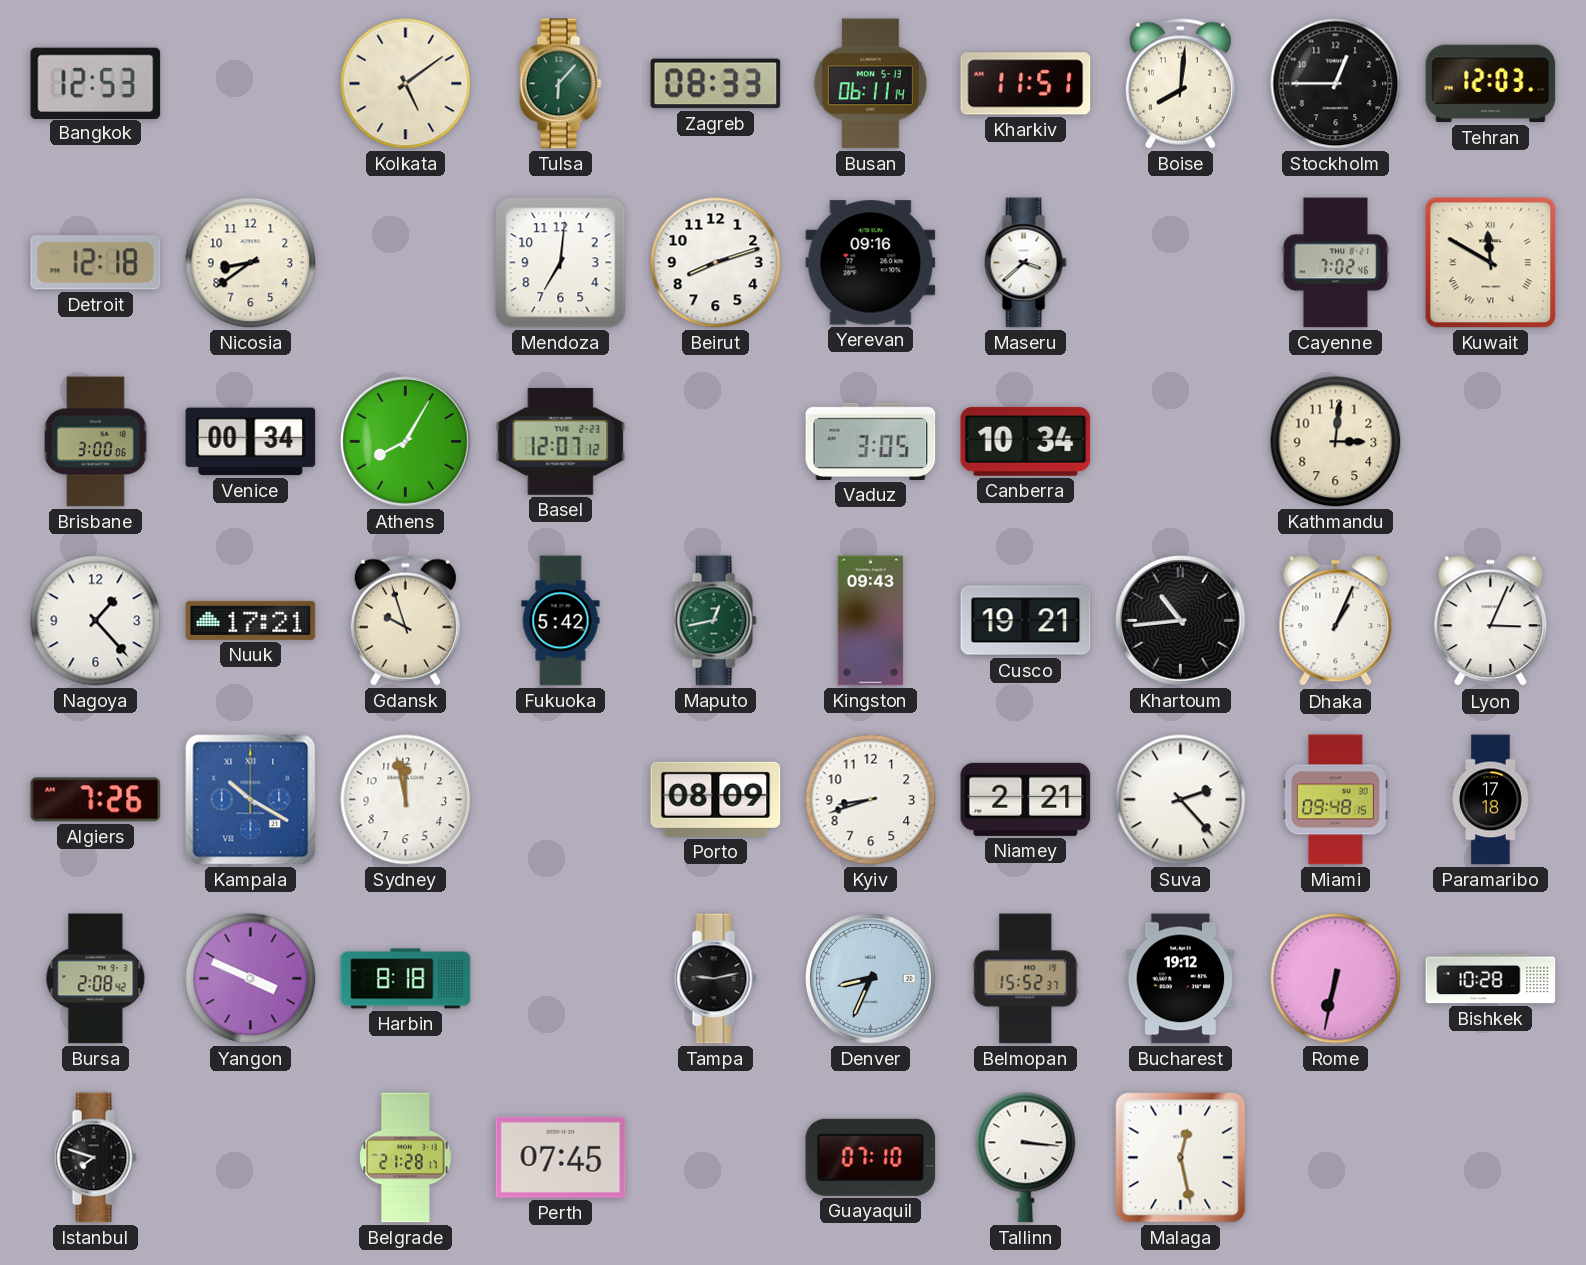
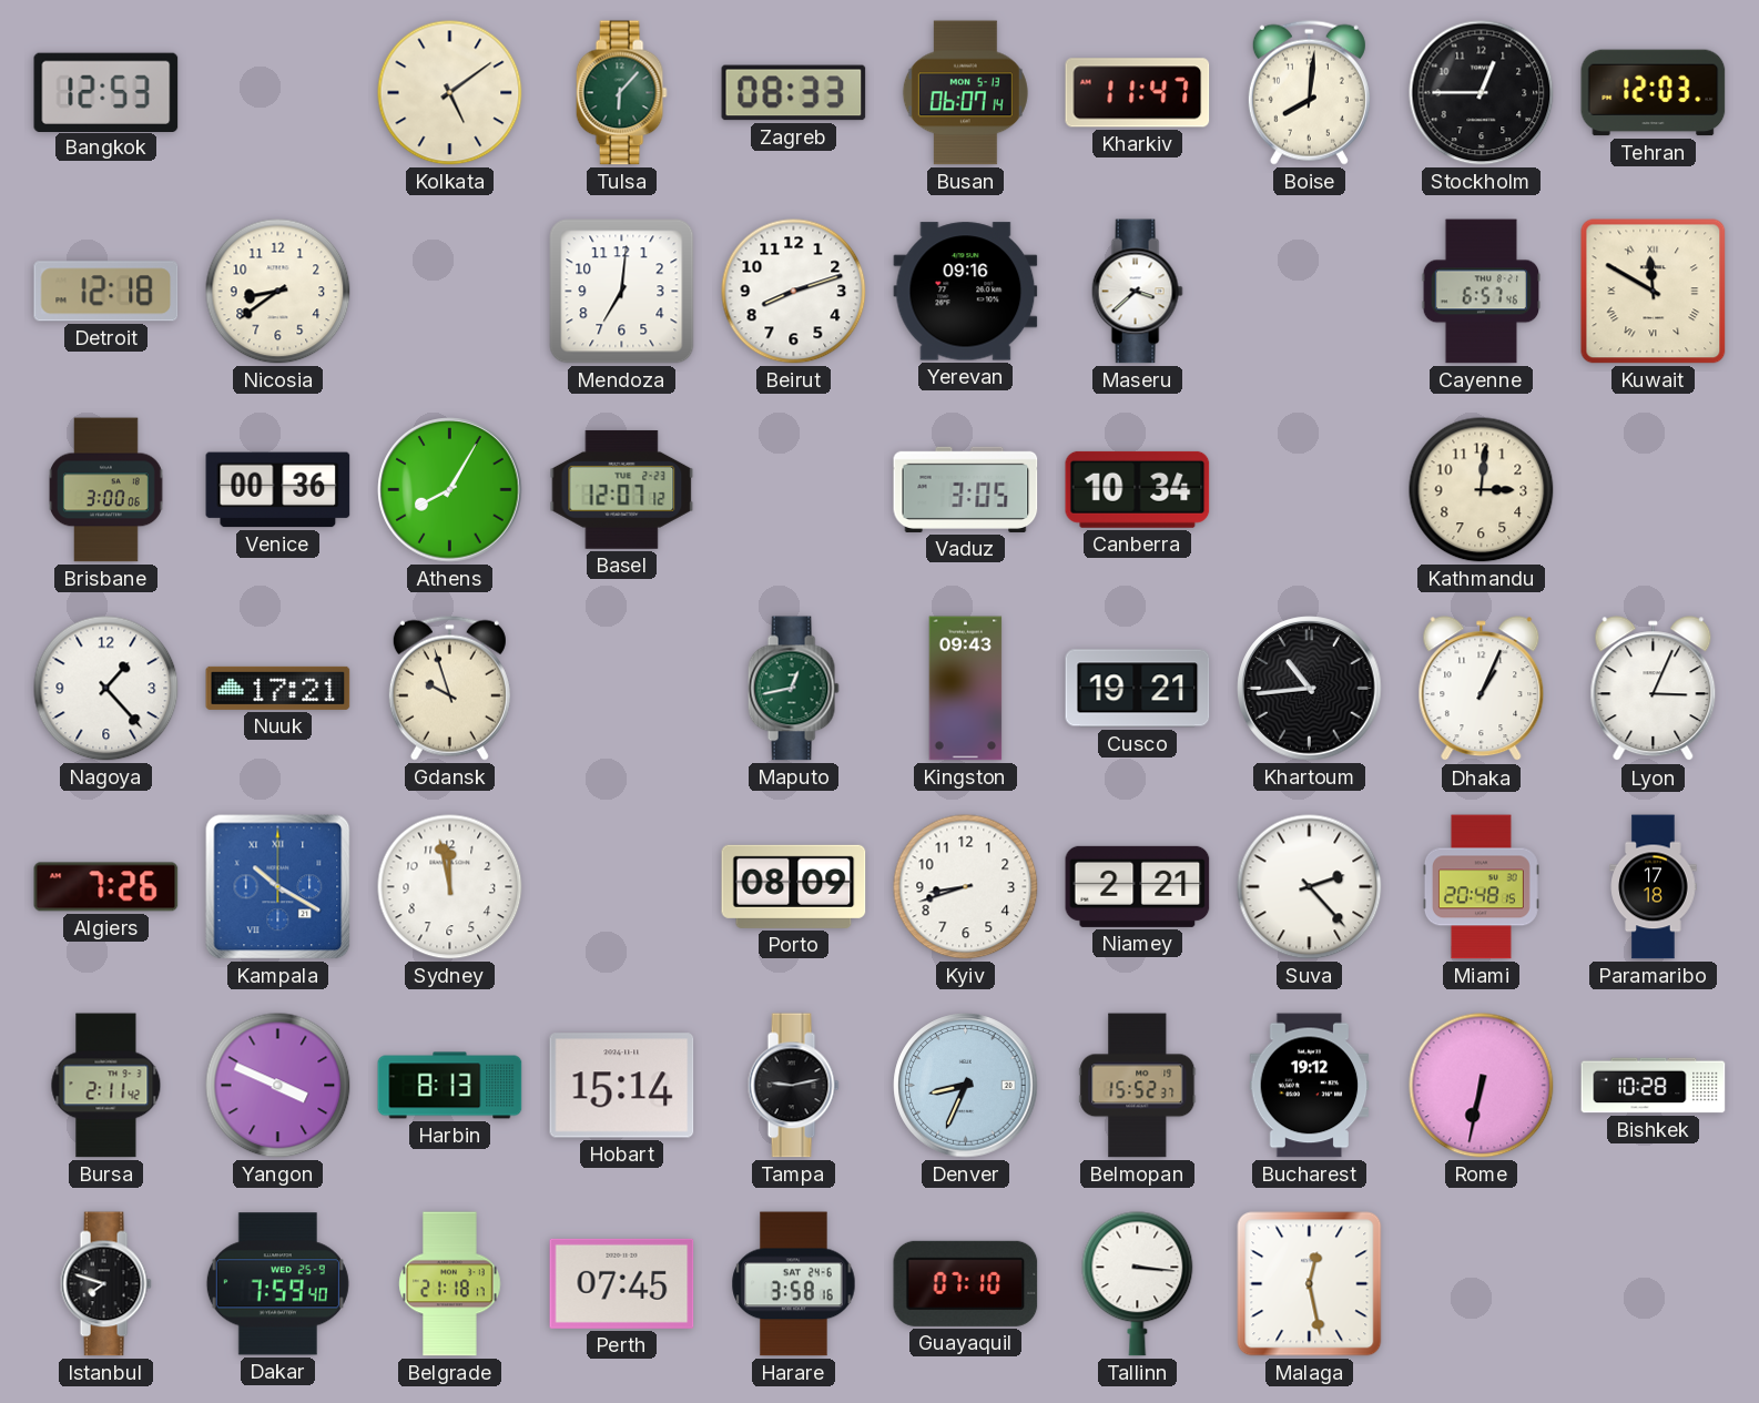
Busan: 06:11 -> 06:07
Kharkiv: 11:51 -> 11:47
Cayenne: 7:02 -> 6:57
Venice: 00:34 -> 00:36
Fukuoka: 5:42 -> none
Miami: 09:48 -> 20:48
Bursa: 2:08 -> 2:11
Harbin: 8:18 -> 8:13
Hobart: none -> 15:14
Dakar: none -> 7:59
Belgrade: 21:28 -> 21:18
Harare: none -> 3:58
